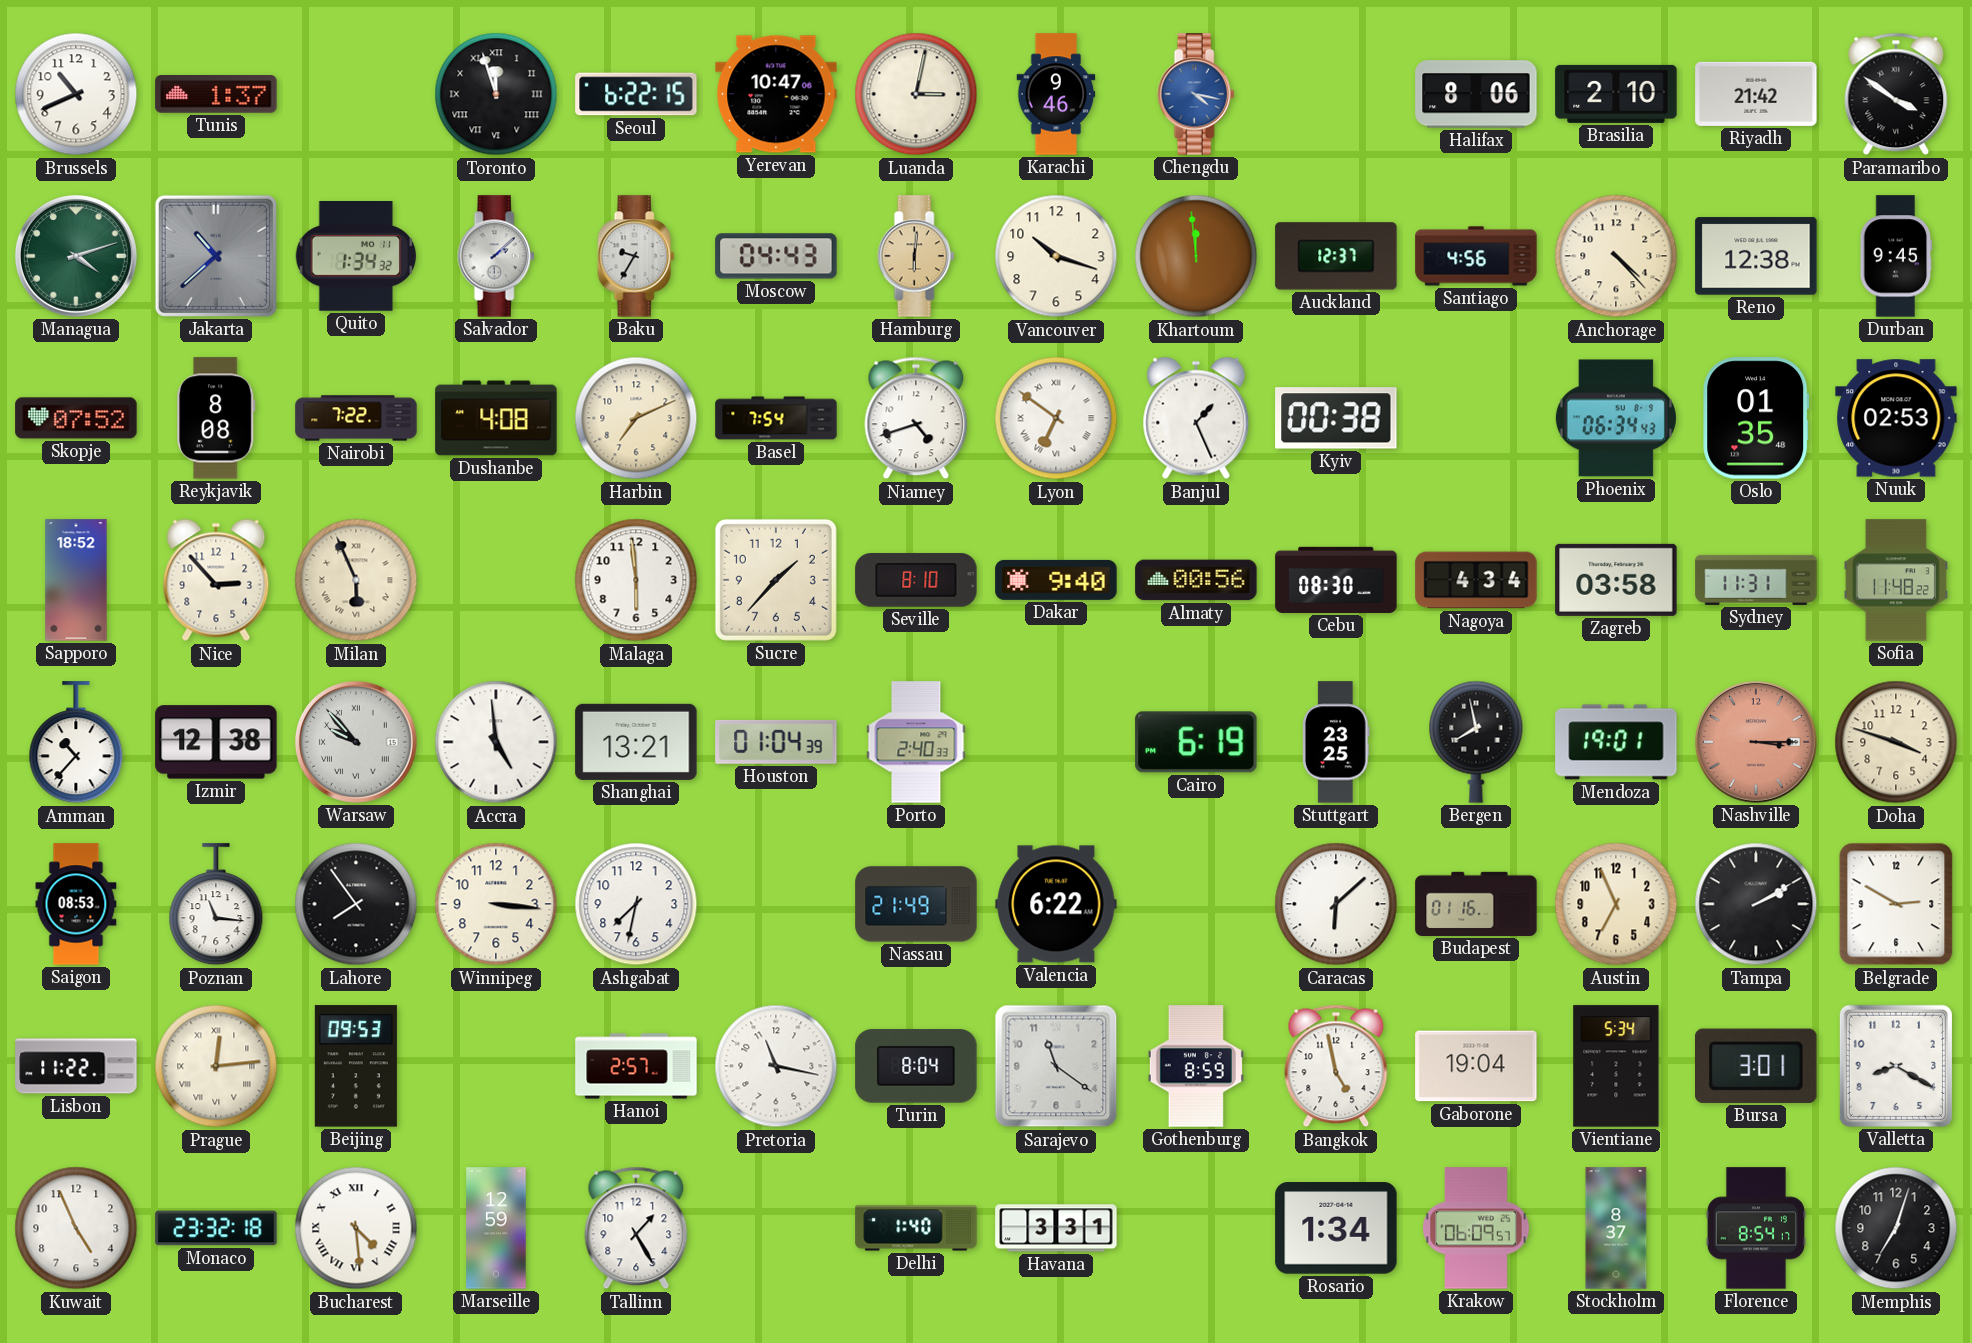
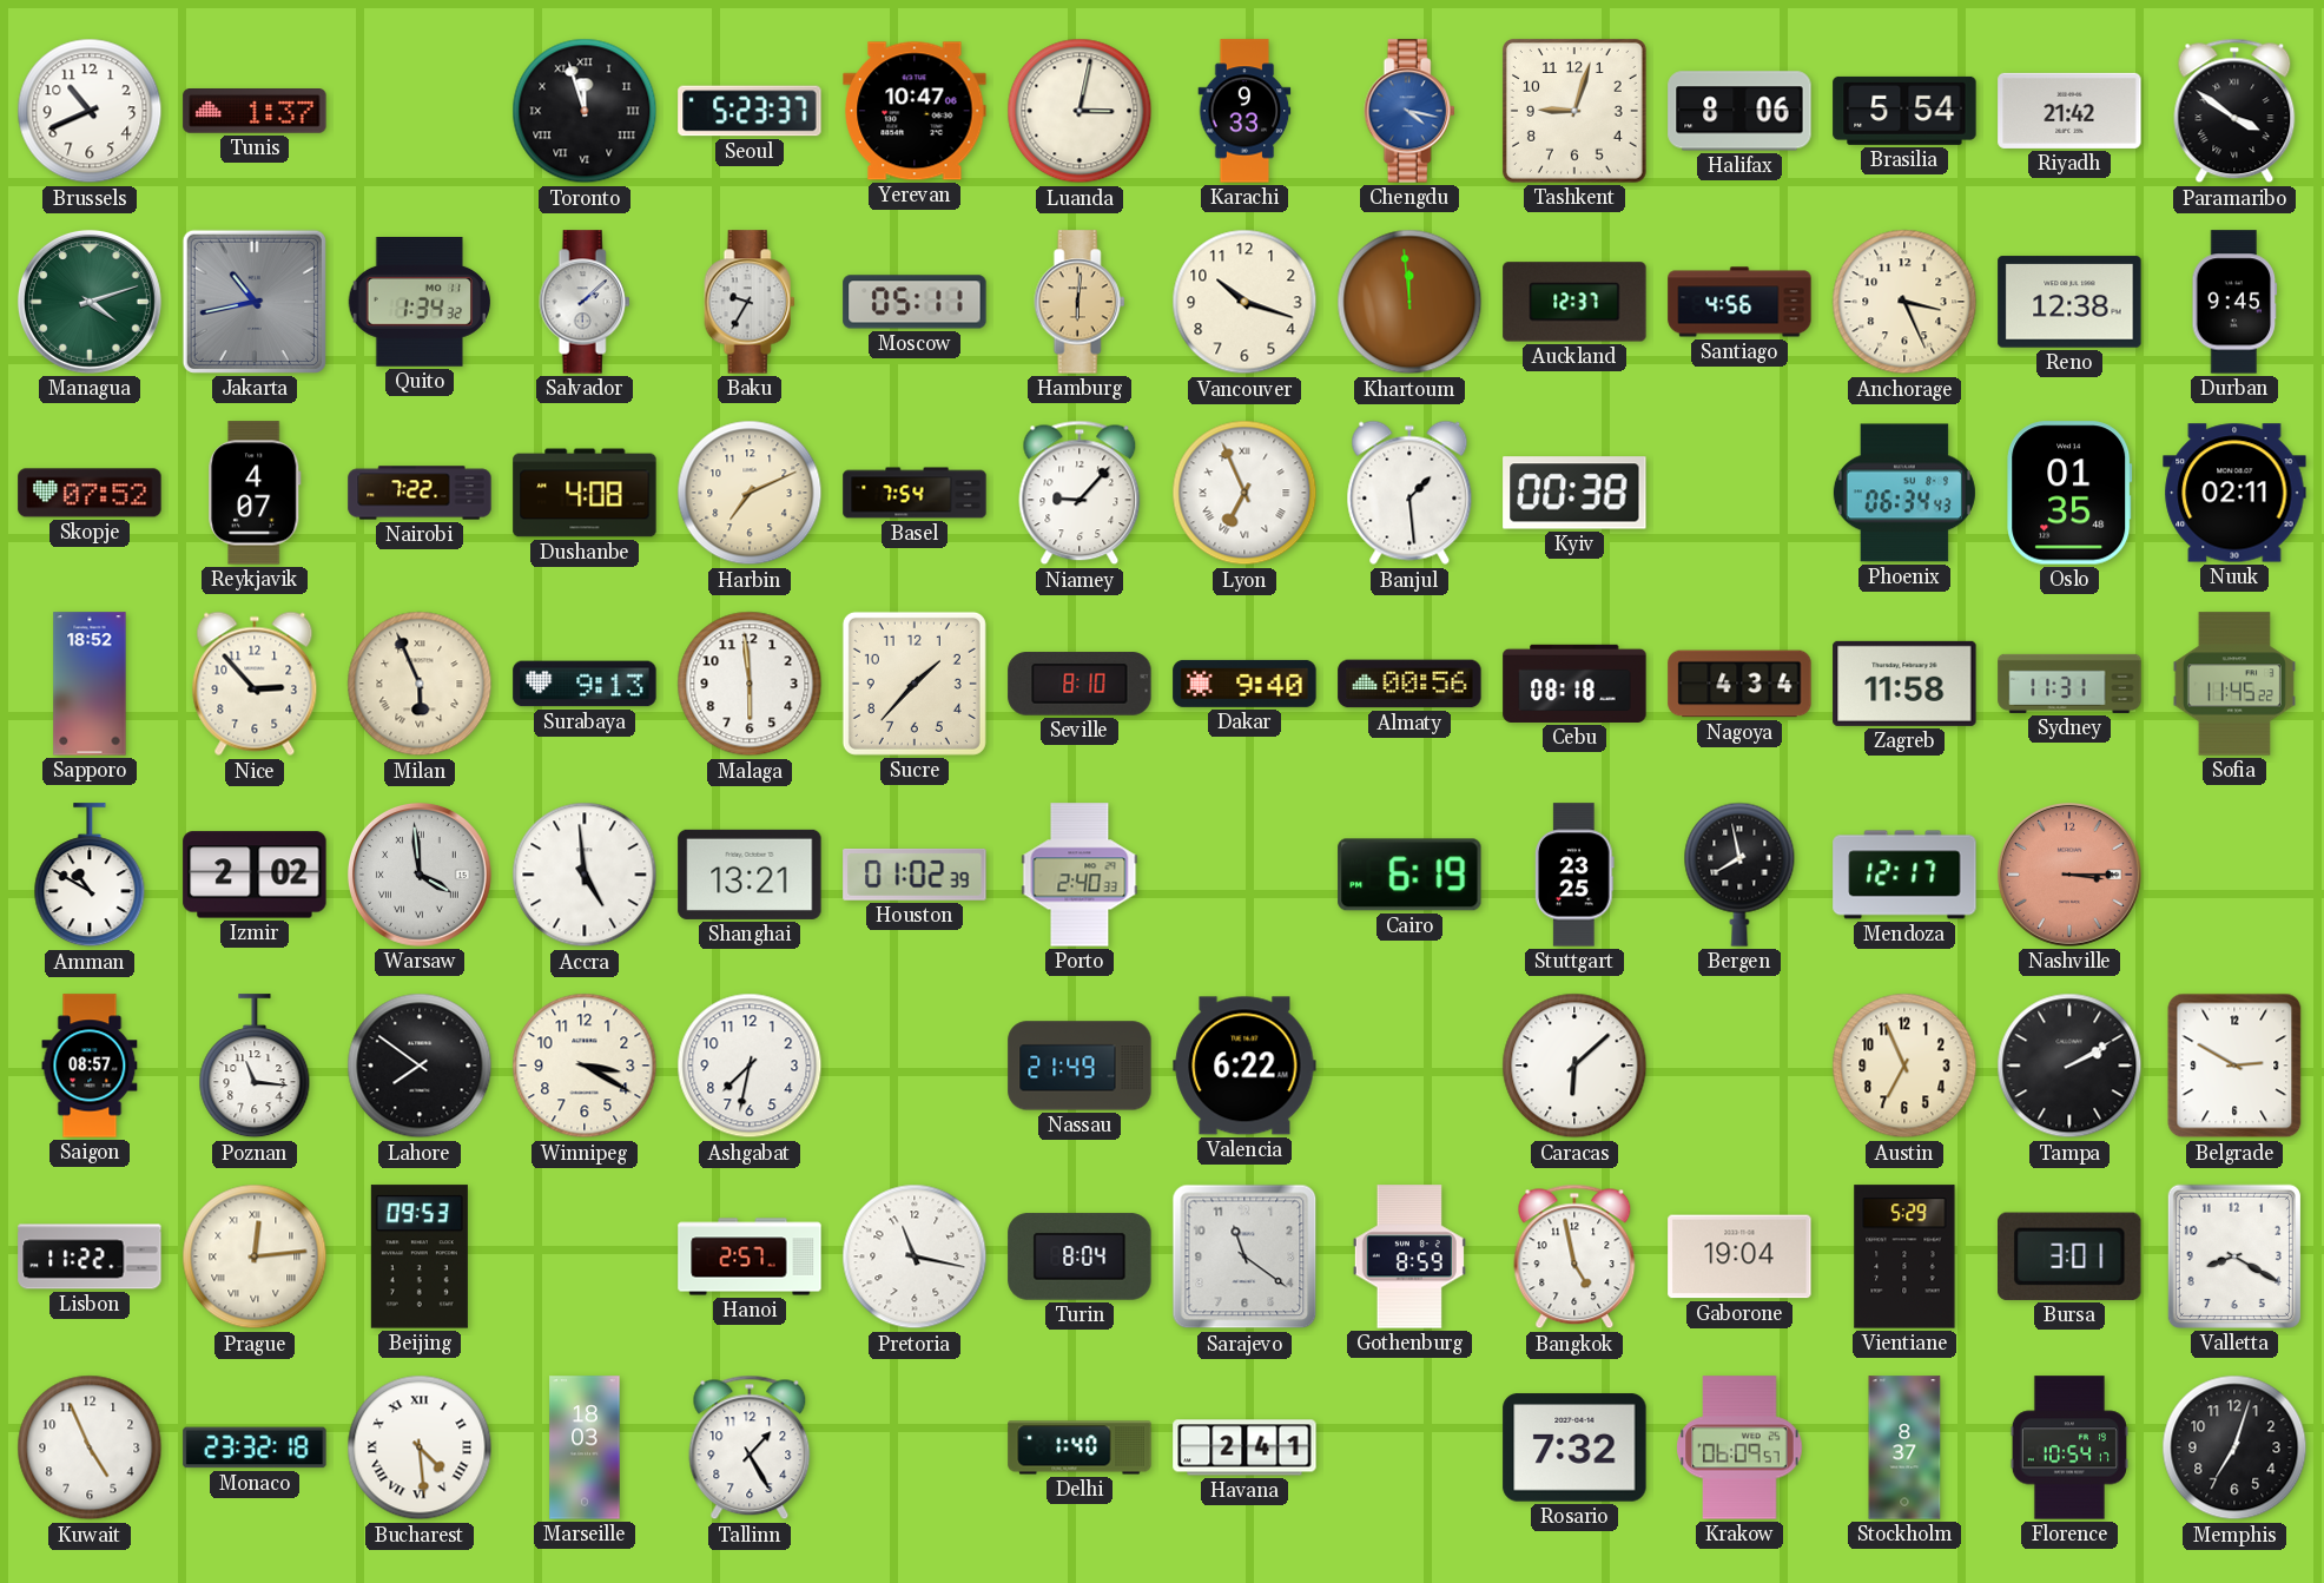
Seoul: 6:22 -> 5:23
Karachi: 9:46 -> 9:33
Tashkent: none -> 9:03
Brasilia: 2:10 -> 5:54
Jakarta: 10:38 -> 10:43
Moscow: 04:43 -> 05:11
Anchorage: 4:23 -> 3:26
Reykjavik: 8:08 -> 4:07
Niamey: 4:42 -> 9:07
Lyon: 6:51 -> 6:56
Banjul: 1:26 -> 1:29
Nuuk: 02:53 -> 02:11
Surabaya: none -> 9:13
Cebu: 08:30 -> 08:18
Zagreb: 03:58 -> 11:58
Sofia: 11:48 -> 11:45
Amman: 10:37 -> 10:50
Izmir: 12:38 -> 2:02
Warsaw: 9:53 -> 3:59
Houston: 01:04 -> 01:02
Mendoza: 19:01 -> 12:17
Doha: 3:48 -> none
Saigon: 08:53 -> 08:57
Lahore: 7:54 -> 7:51
Winnipeg: 3:16 -> 3:20
Budapest: 01:16 -> none
Vientiane: 5:34 -> 5:29
Marseille: 12:59 -> 18:03
Havana: 3:31 -> 2:41
Rosario: 1:34 -> 7:32
Florence: 8:54 -> 10:54
